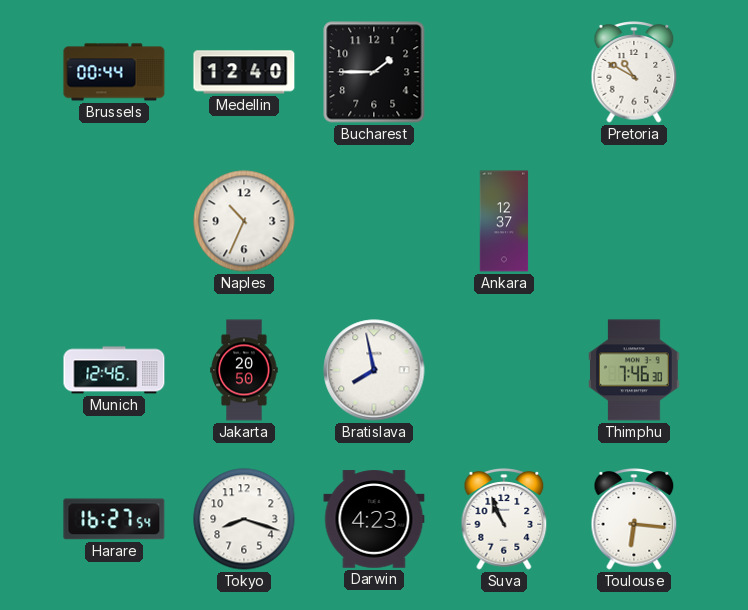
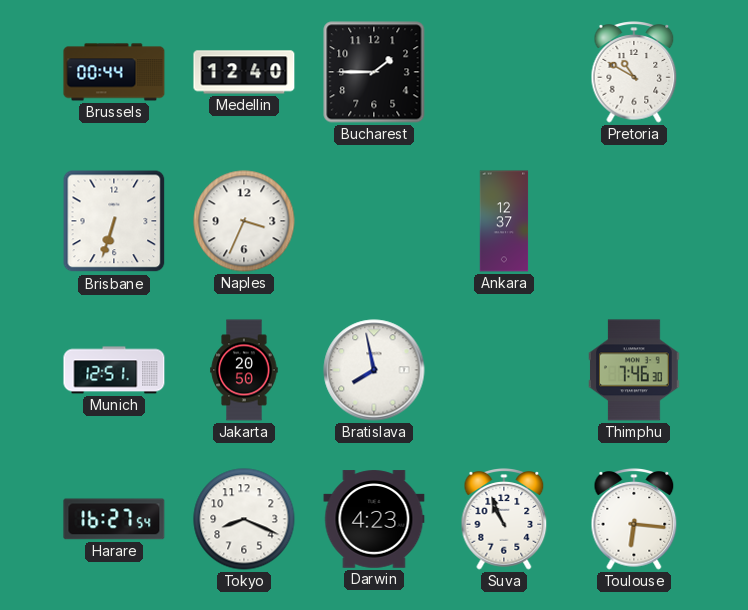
Brisbane: none -> 6:33
Naples: 10:34 -> 3:34
Munich: 12:46 -> 12:51
Tokyo: 8:18 -> 8:19
